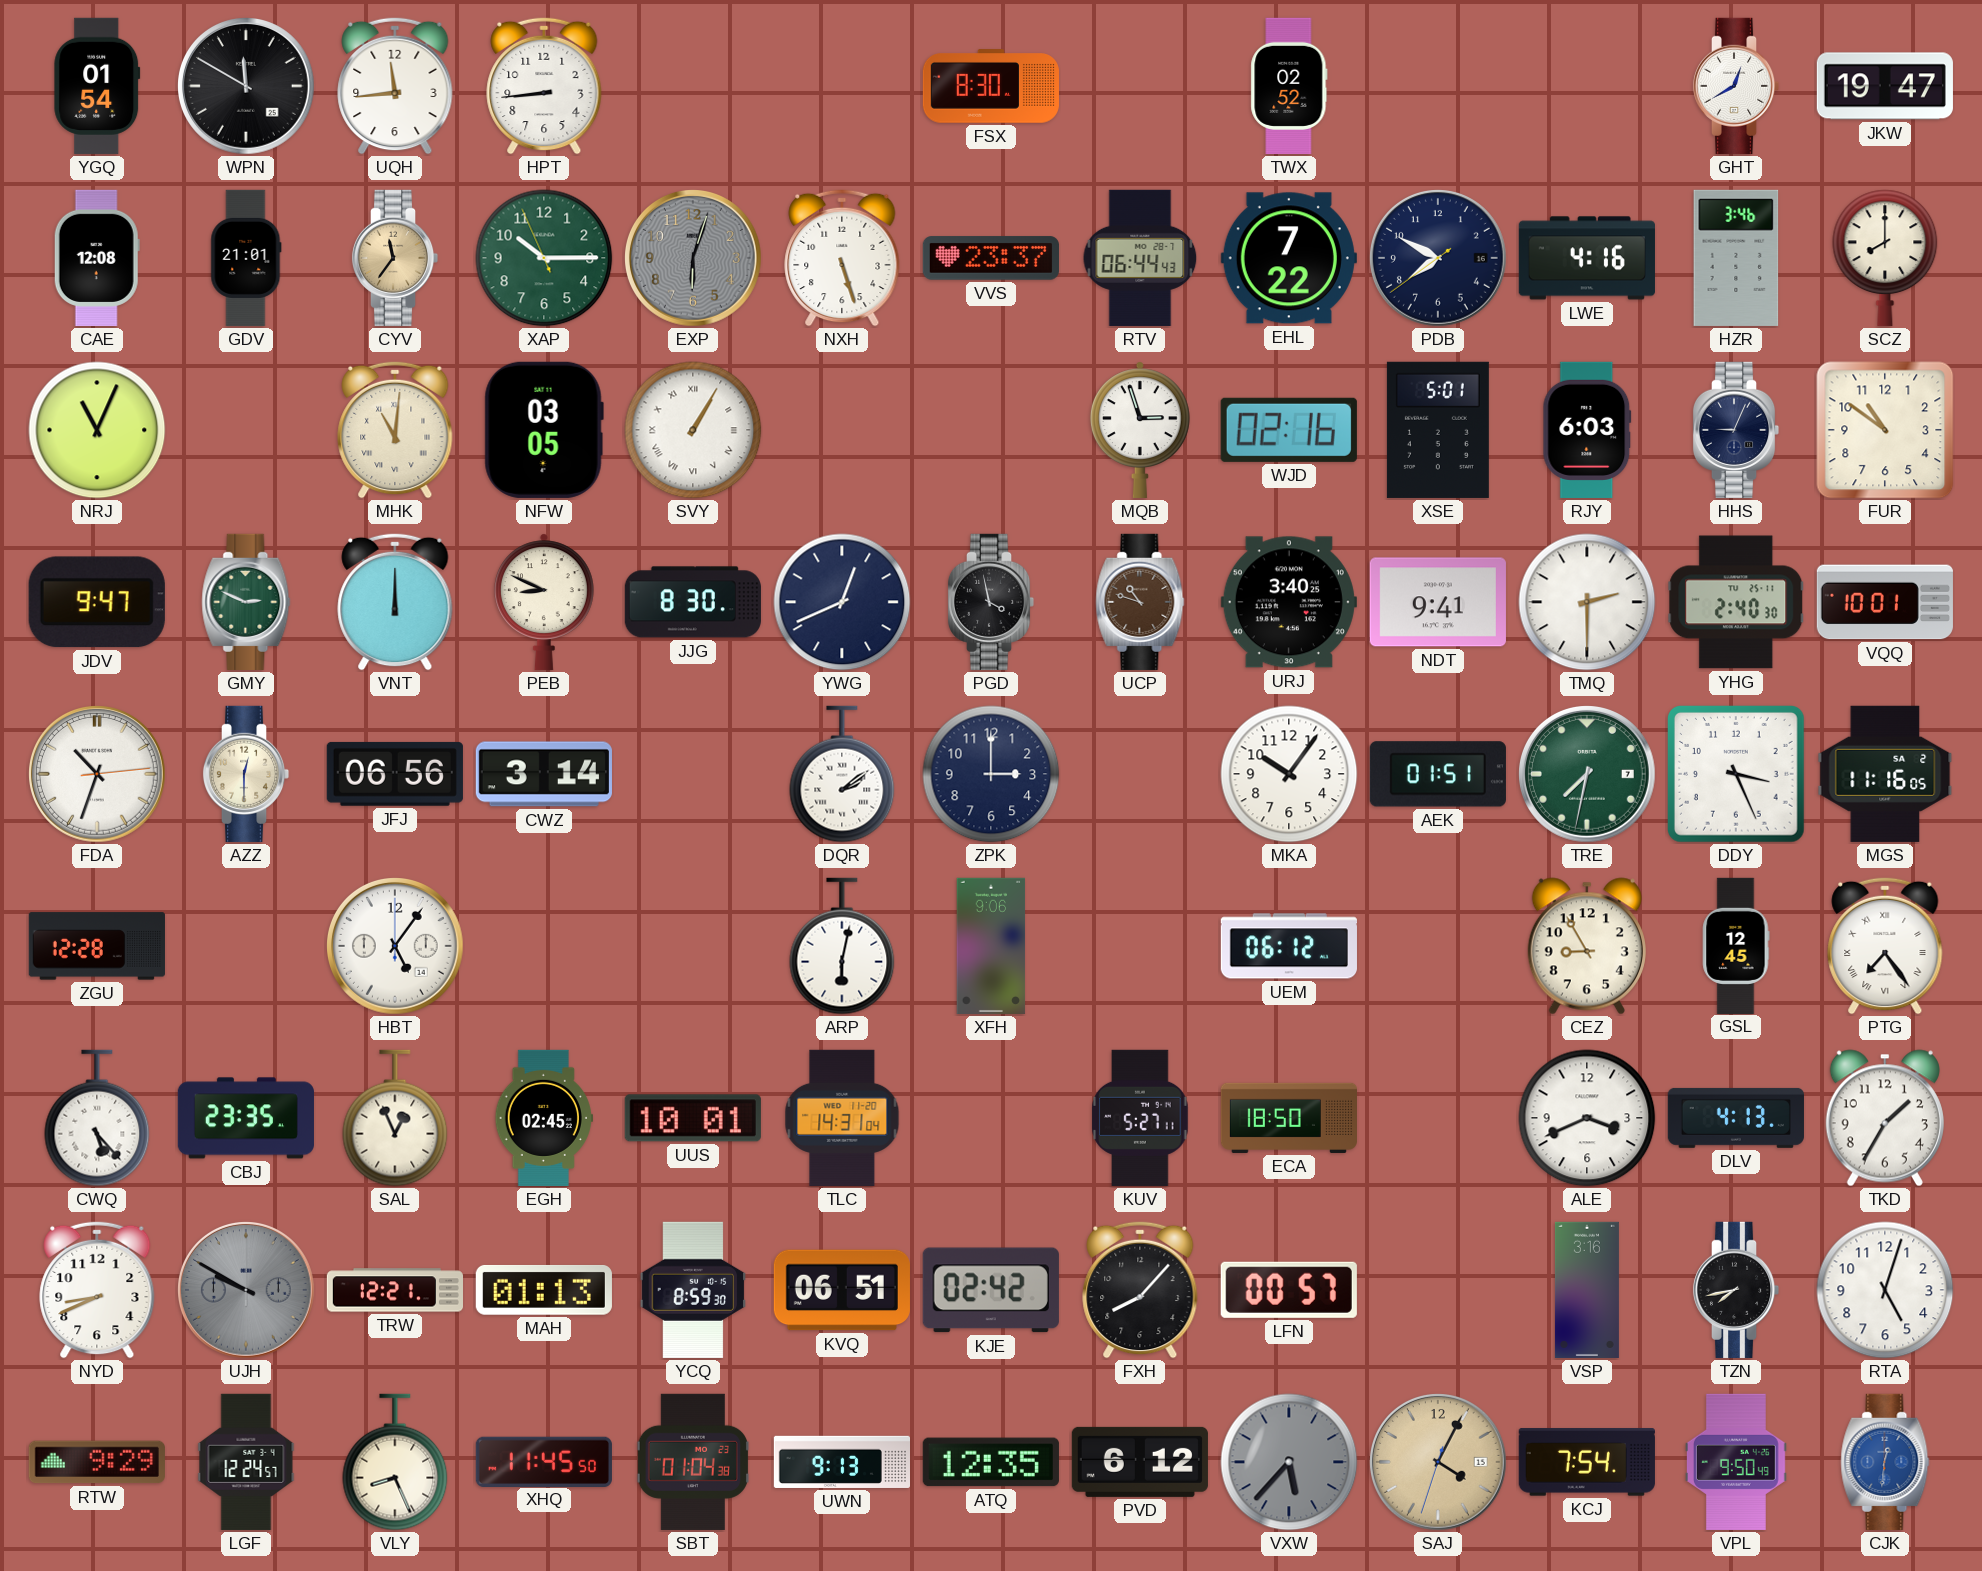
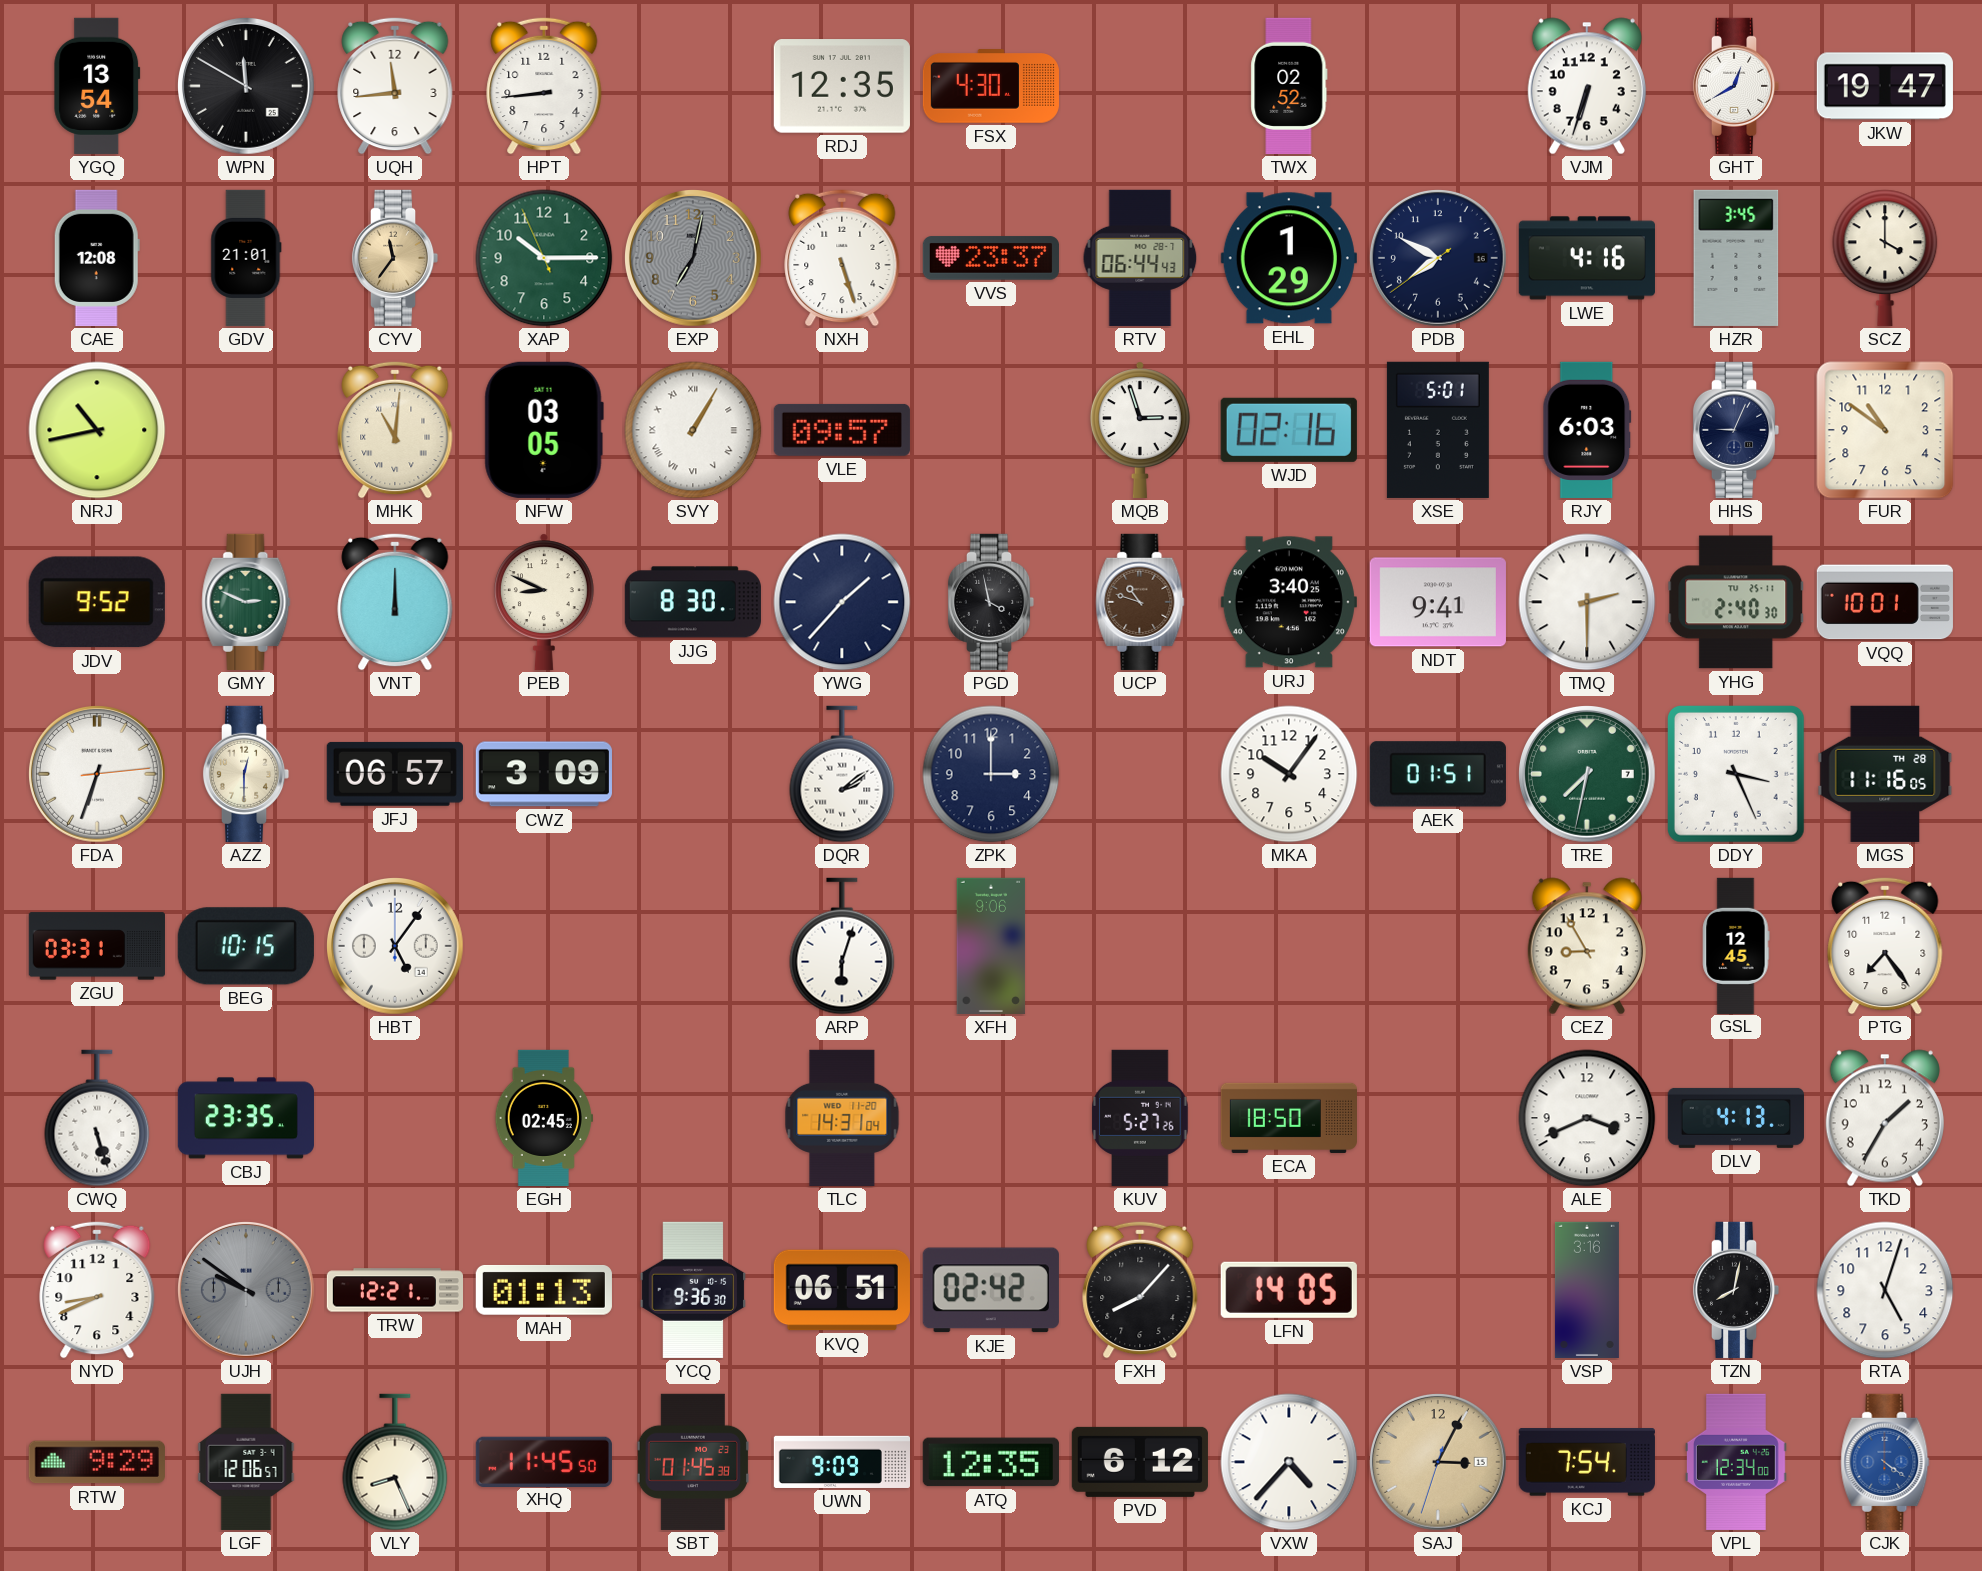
YGQ: 01:54 -> 13:54
RDJ: none -> 12:35
FSX: 8:30 -> 4:30
VJM: none -> 6:33
EXP: 6:03 -> 7:02
EHL: 7:22 -> 1:29
HZR: 3:46 -> 3:45
SCZ: 8:00 -> 4:00
NRJ: 11:04 -> 10:43
VLE: none -> 09:57
JDV: 9:47 -> 9:52
YWG: 12:41 -> 1:37
FDA: 10:33 -> 6:33
JFJ: 06:56 -> 06:57
CWZ: 3:14 -> 3:09
MGS date: SA 2 -> TH 28
ZGU: 12:28 -> 03:31
BEG: none -> 10:15
ARP: 6:02 -> 6:03
UEM: 06:12 -> none
PTG numerals: Roman -> Arabic
CWQ: 5:23 -> 5:27
SAL: 12:56 -> none
UUS: 10:01 -> none
KUV: 5:27:11 -> 5:27:26
UJH: 9:50 -> 9:51
YCQ: 8:59 -> 9:36
LFN: 00:57 -> 14:05
TZN: 7:43 -> 8:02
LGF: 12:24 -> 12:06
SBT: 01:04 -> 01:45
UWN: 9:13 -> 9:09
VXW: 5:37 -> 4:37
VXW dial: grey -> white
SAJ: 4:04 -> 3:04
VPL: 9:50 -> 12:34
CJK: 12:31 -> 4:21
